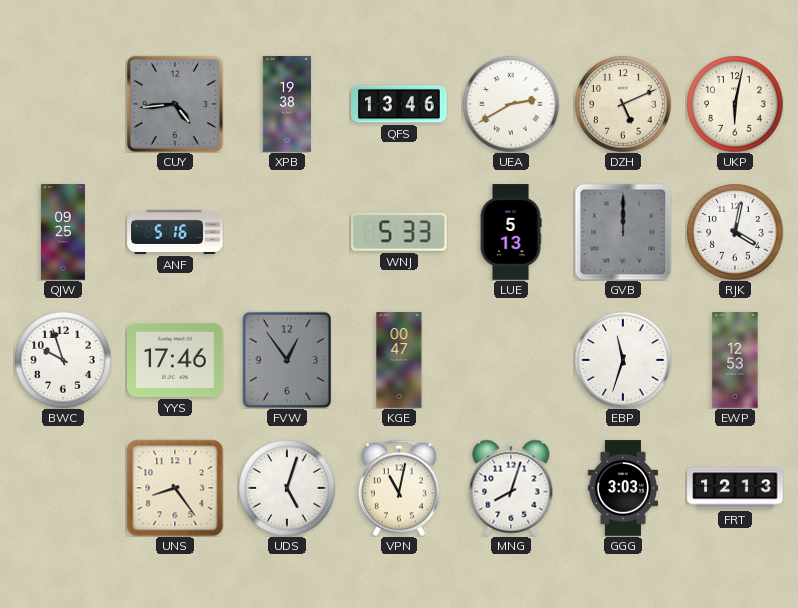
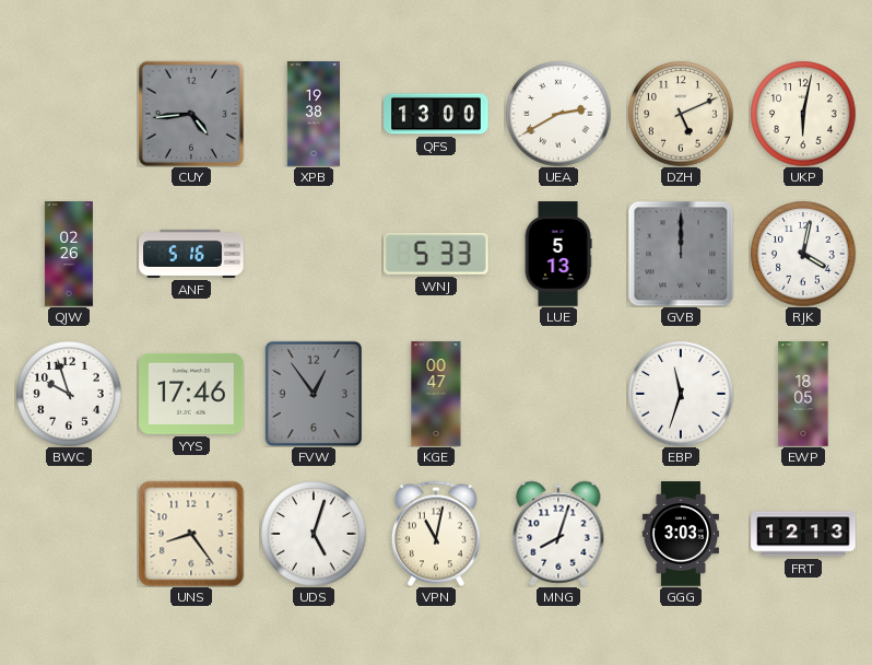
QFS: 13:46 -> 13:00
QJW: 09:25 -> 02:26
EWP: 12:53 -> 18:05
